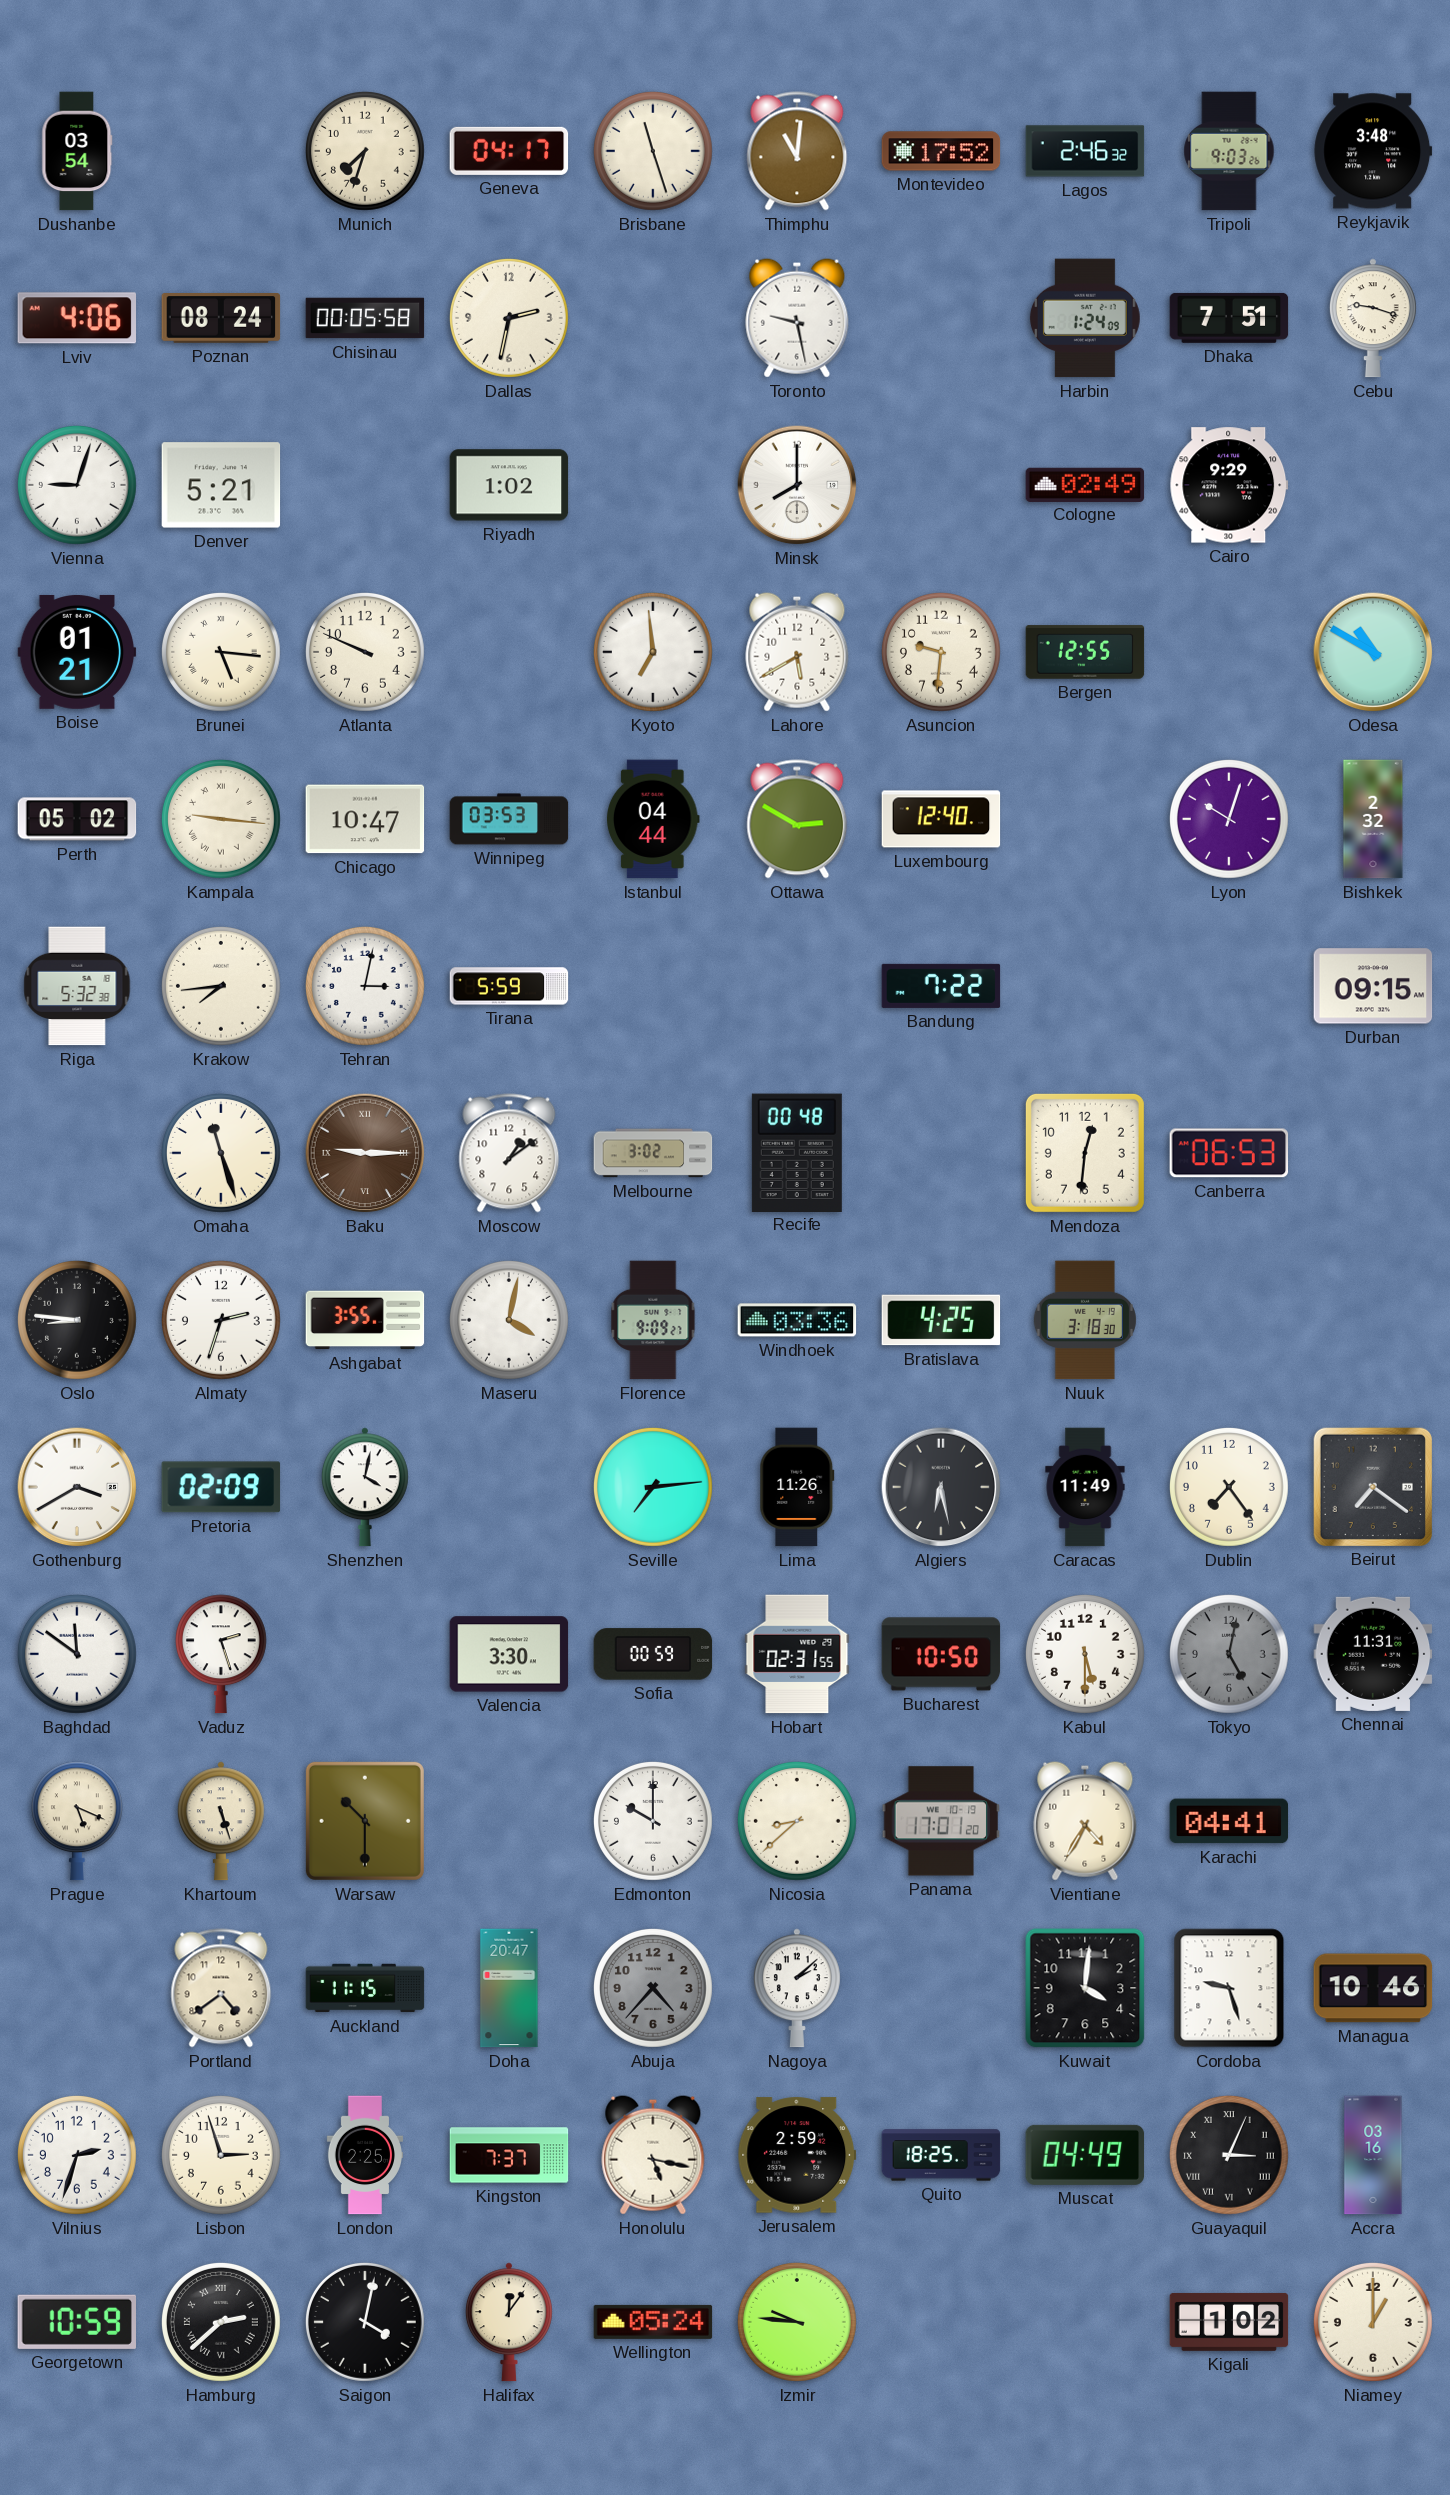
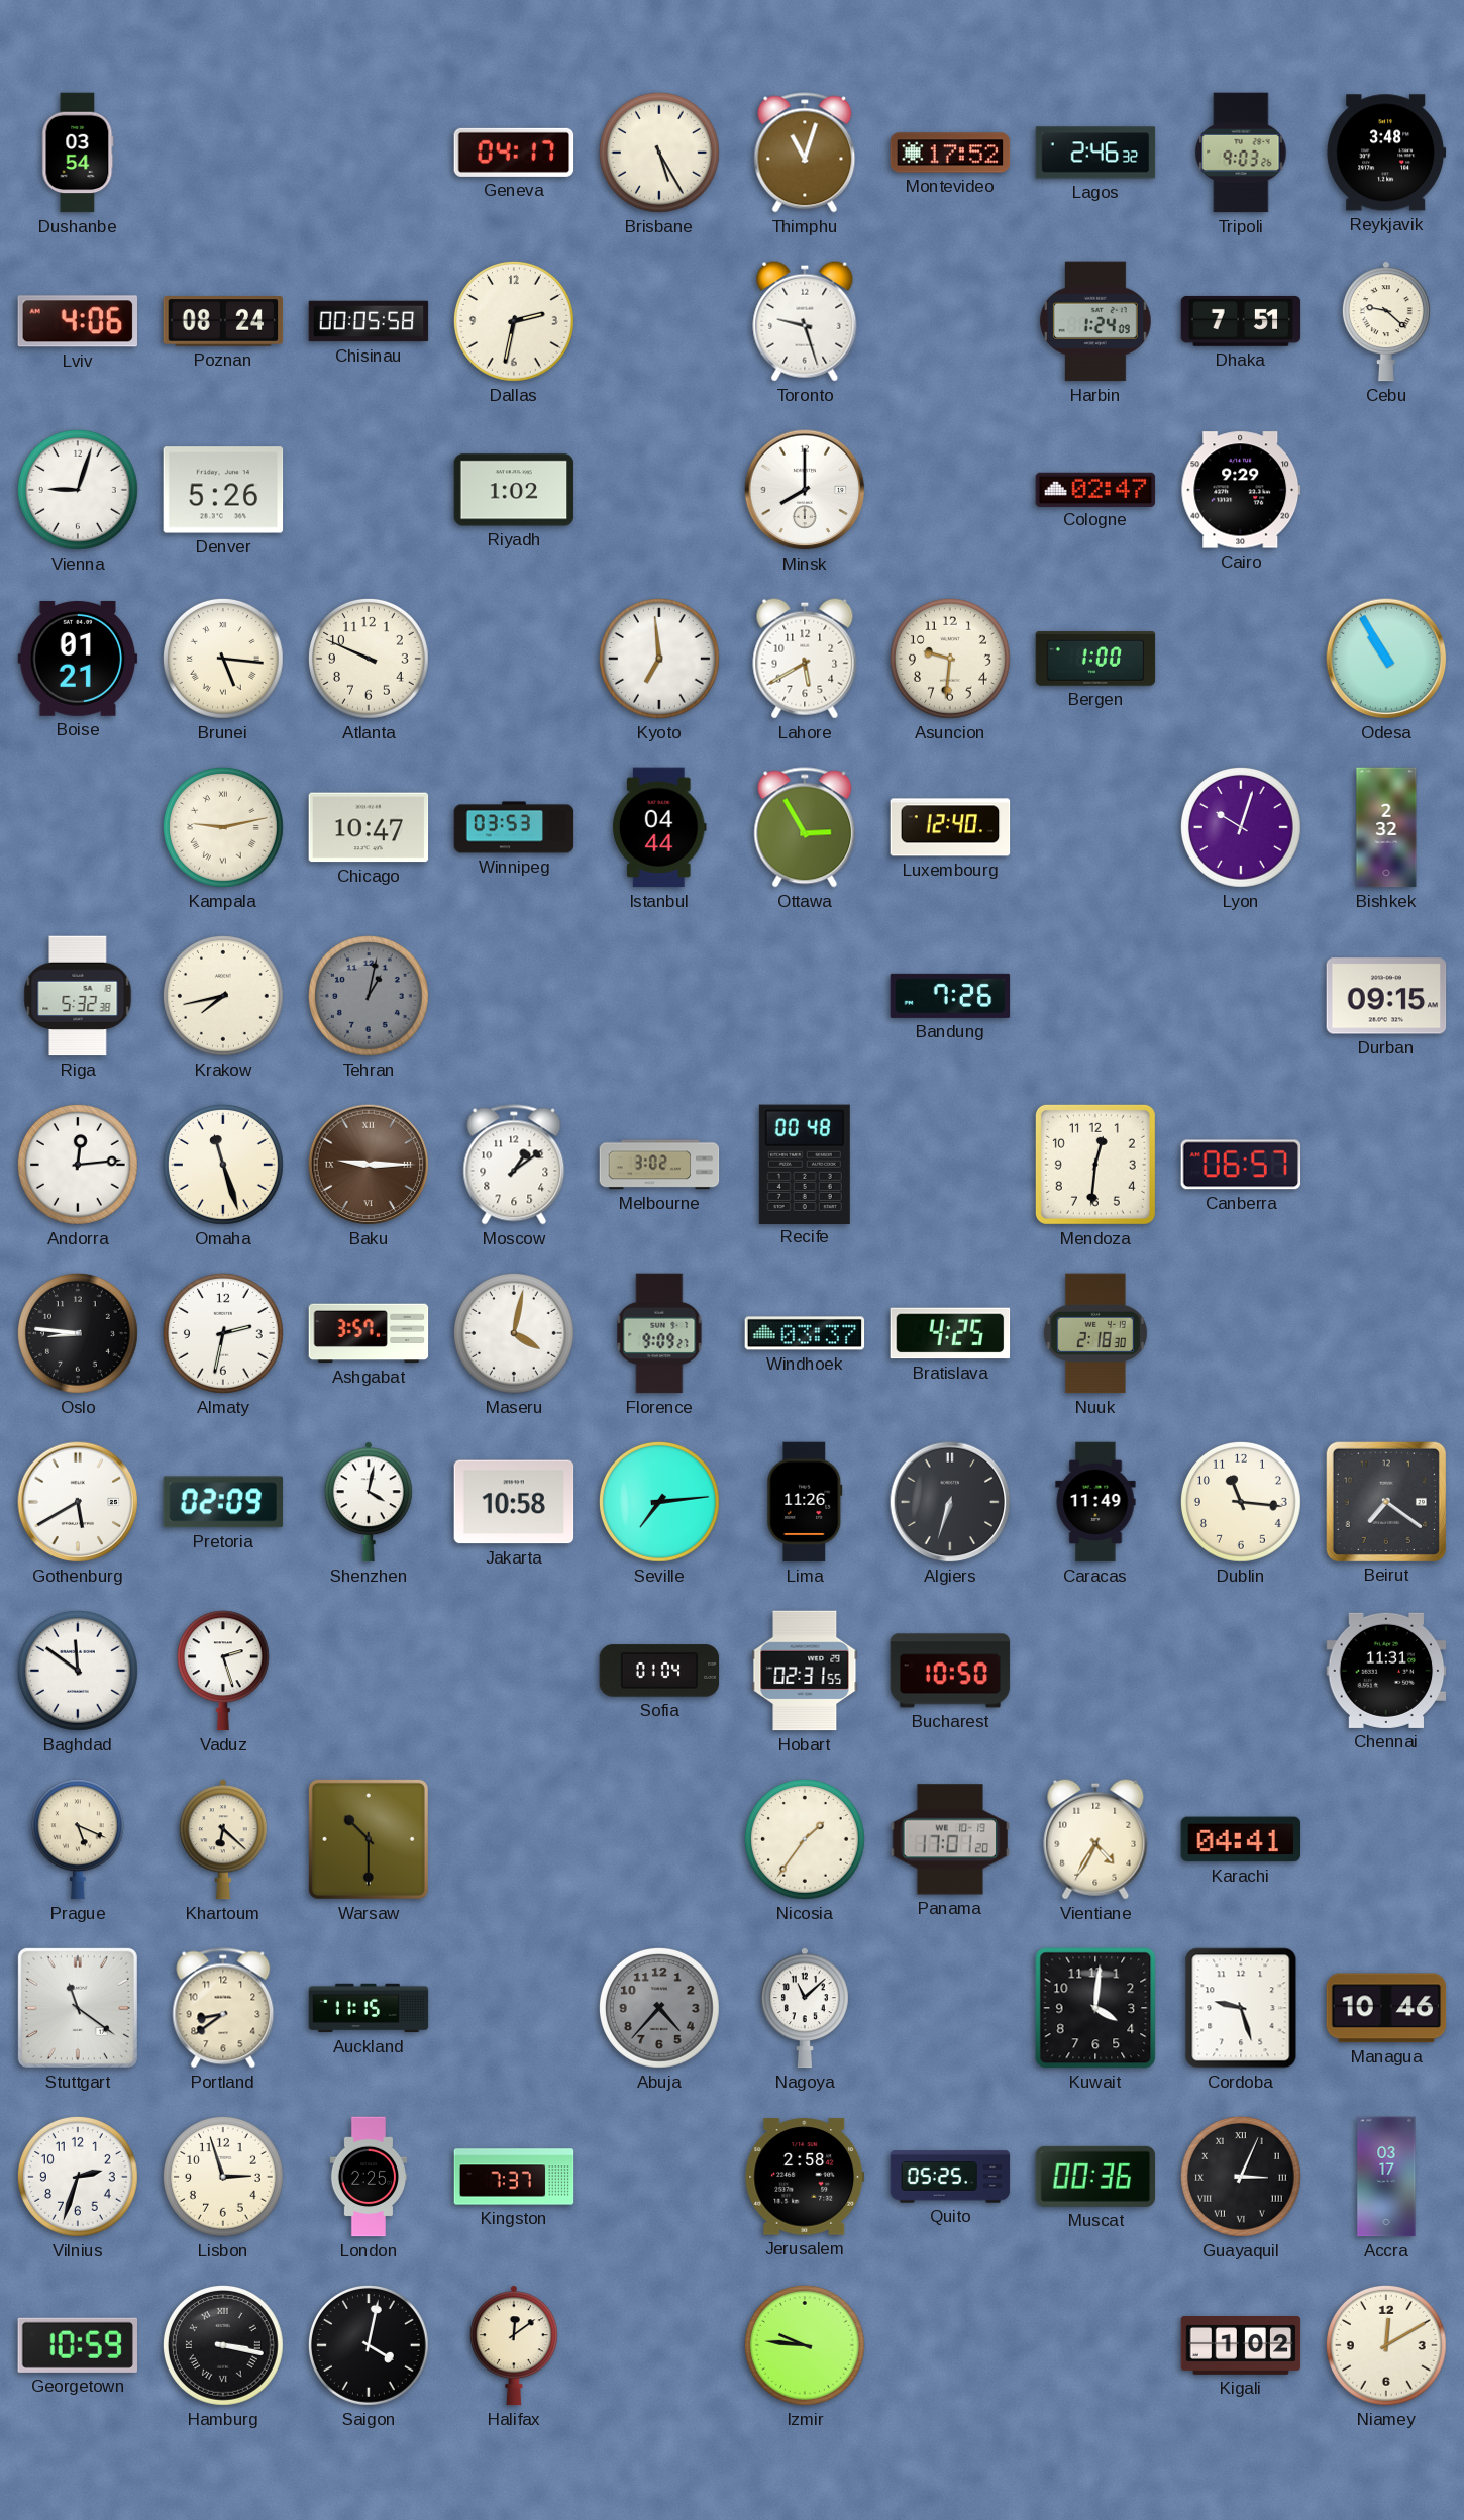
Munich: 7:33 -> none
Brisbane: 11:27 -> 5:25
Thimphu: 11:01 -> 11:03
Toronto: 9:28 -> 9:27
Cebu: 9:18 -> 9:22
Denver: 5:21 -> 5:26
Cologne: 02:49 -> 02:47
Bergen: 12:55 -> 1:00
Odesa: 10:50 -> 10:55
Perth: 05:02 -> none
Kampala: 9:16 -> 9:13
Ottawa: 2:50 -> 2:55
Krakow: 7:44 -> 7:43
Tehran: 3:02 -> 1:02
Tehran dial: white -> grey
Tirana: 5:59 -> none
Bandung: 7:22 -> 7:26
Andorra: none -> 12:14
Canberra: 06:53 -> 06:57
Almaty: 2:33 -> 2:32
Ashgabat: 3:55 -> 3:57
Windhoek: 03:36 -> 03:37
Nuuk: 3:18 -> 2:18
Gothenburg: 3:40 -> 5:40
Jakarta: none -> 10:58
Algiers: 6:28 -> 6:33
Dublin: 7:24 -> 11:16
Valencia: 3:30 -> none
Sofia: 00:59 -> 01:04
Kabul: 5:30 -> none
Tokyo: 5:02 -> none
Khartoum: 5:27 -> 6:22
Edmonton: 10:00 -> none
Nicosia: 8:38 -> 1:36
Stuttgart: none -> 11:21
Portland: 4:39 -> 8:39
Doha: 20:47 -> none
Nagoya: 2:08 -> 11:08
Honolulu: 5:17 -> none
Jerusalem: 2:59 -> 2:58
Quito: 18:25 -> 05:25
Muscat: 04:49 -> 00:36
Accra: 03:16 -> 03:17
Hamburg: 2:38 -> 3:17
Halifax: 12:06 -> 12:09
Wellington: 05:24 -> none
Niamey: 1:00 -> 12:10
